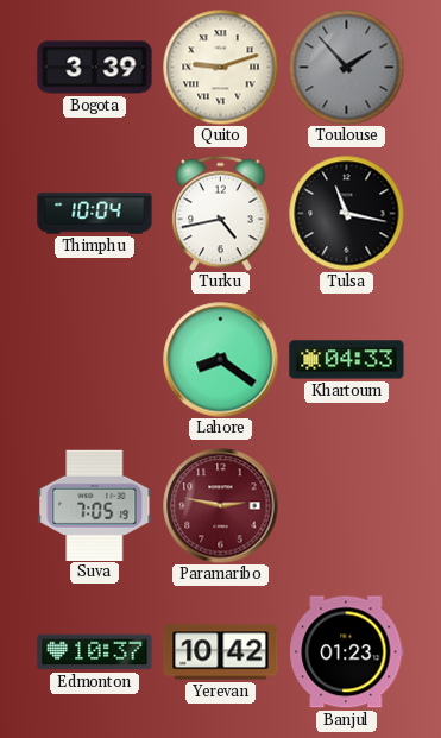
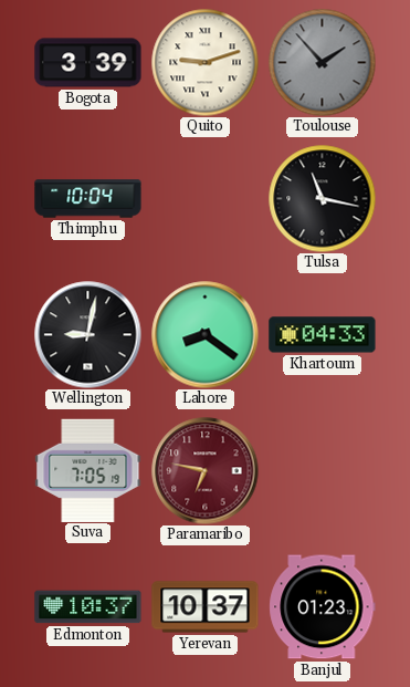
Turku: 4:43 -> none
Wellington: none -> 9:02
Paramaribo: 2:47 -> 6:47
Yerevan: 10:42 -> 10:37
